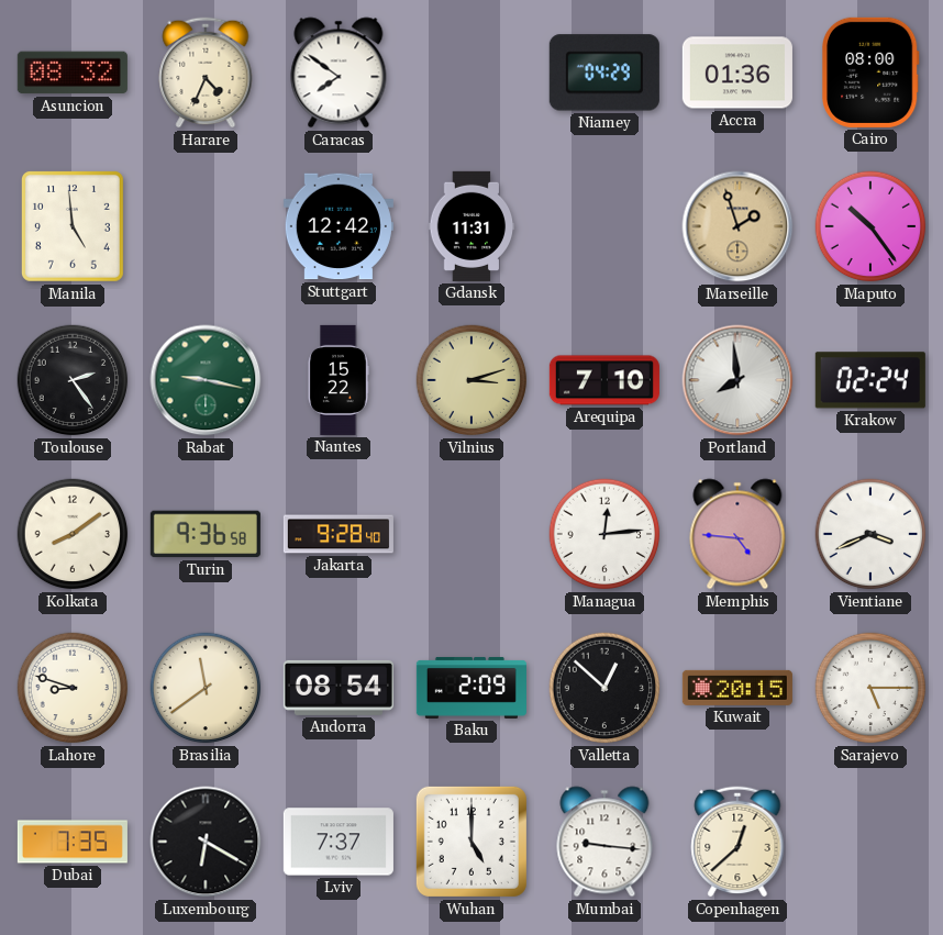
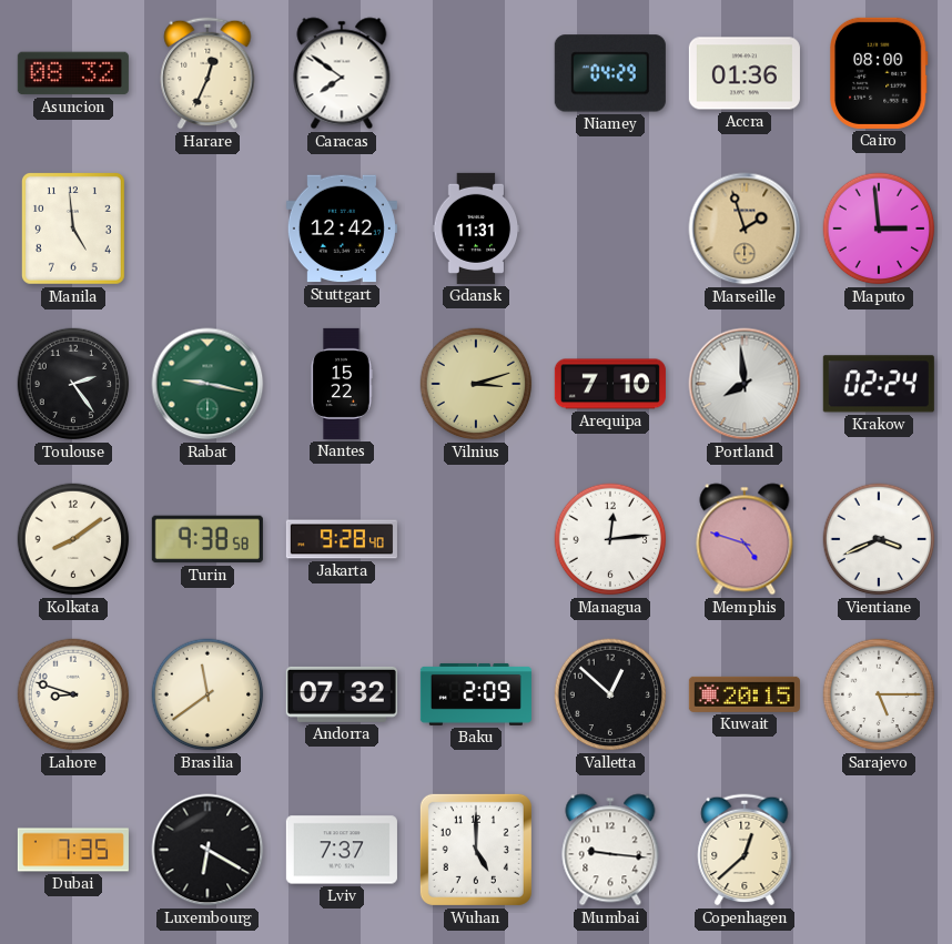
Harare: 4:34 -> 12:34
Maputo: 10:24 -> 2:59
Turin: 9:36 -> 9:38
Memphis: 4:46 -> 4:48
Andorra: 08:54 -> 07:32
